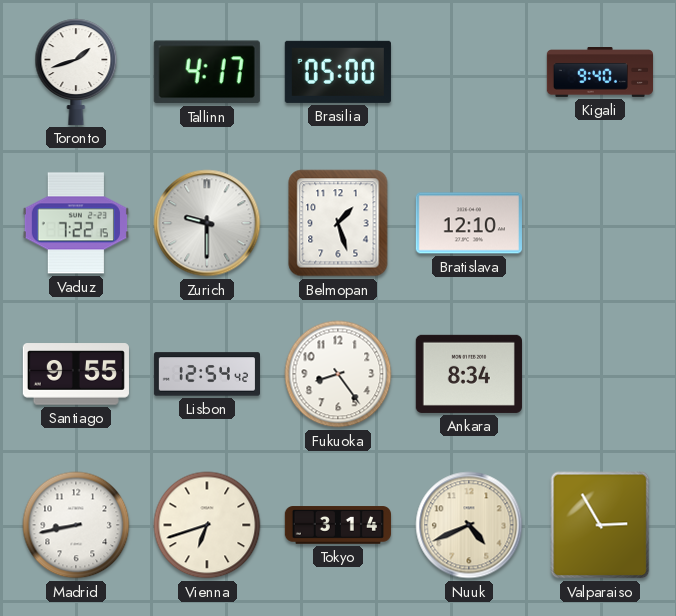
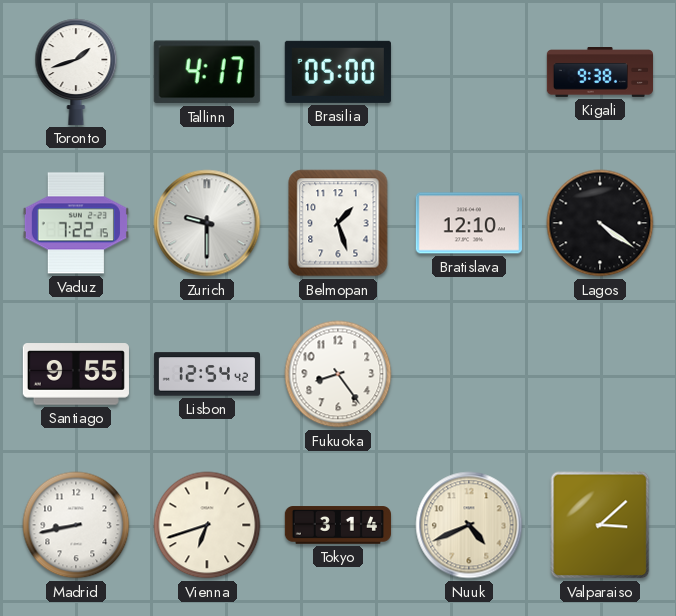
Kigali: 9:40 -> 9:38
Lagos: none -> 4:21
Ankara: 8:34 -> none
Valparaiso: 2:55 -> 3:08
